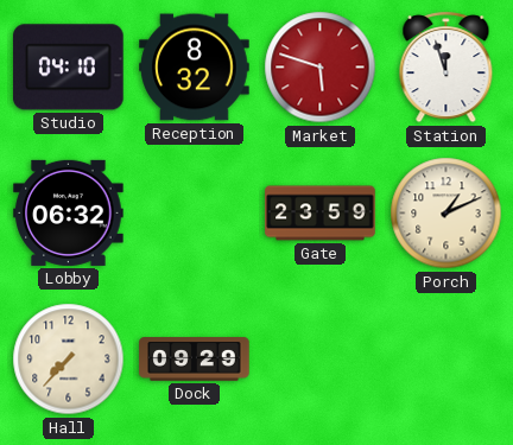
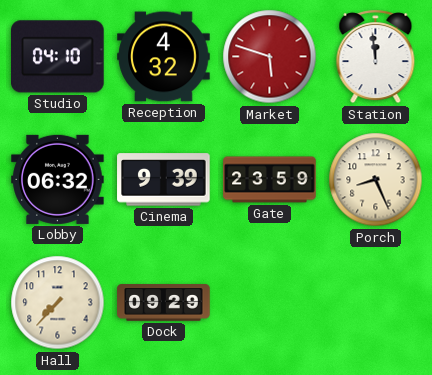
Reception: 8:32 -> 4:32
Station: 11:57 -> 11:59
Cinema: none -> 9:39
Porch: 1:11 -> 8:26
